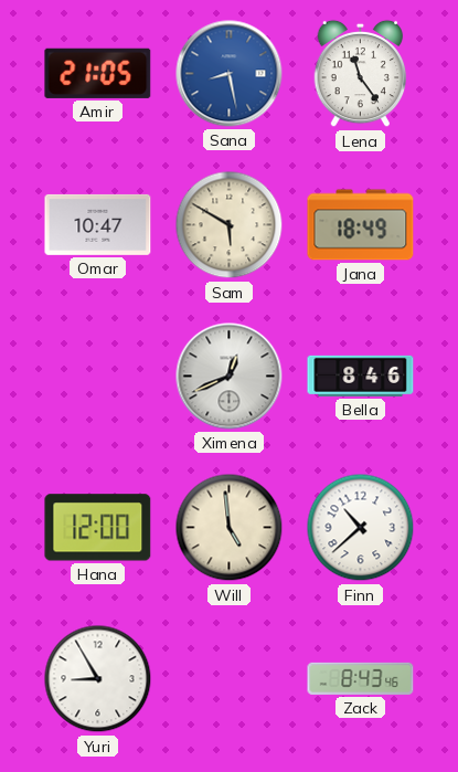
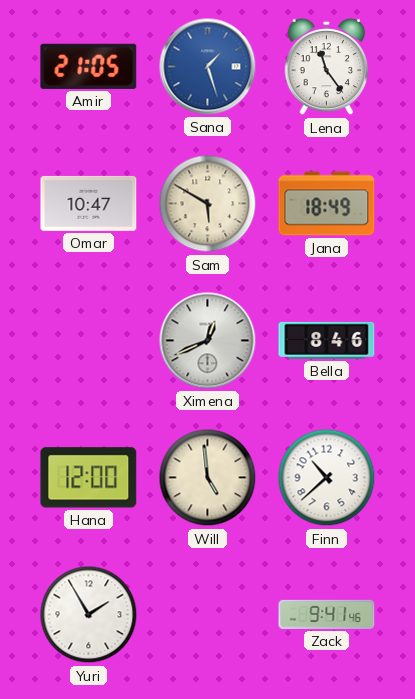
Sana: 8:28 -> 1:27
Yuri: 8:55 -> 1:55
Zack: 8:43 -> 9:41
